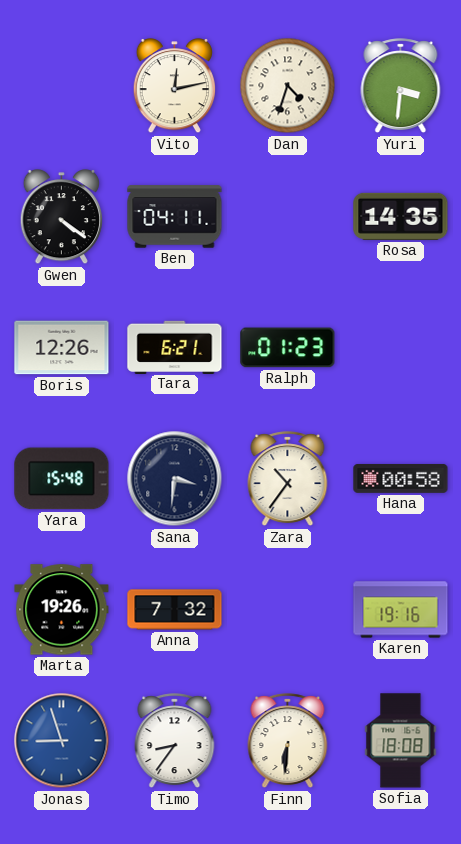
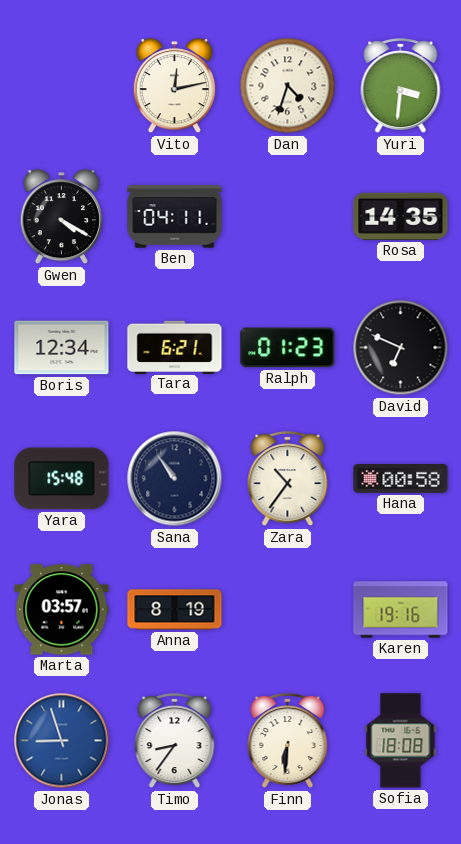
Gwen: 4:21 -> 4:20
Boris: 12:26 -> 12:34
David: none -> 6:49
Sana: 3:31 -> 10:54
Marta: 19:26 -> 03:57
Anna: 7:32 -> 8:19
